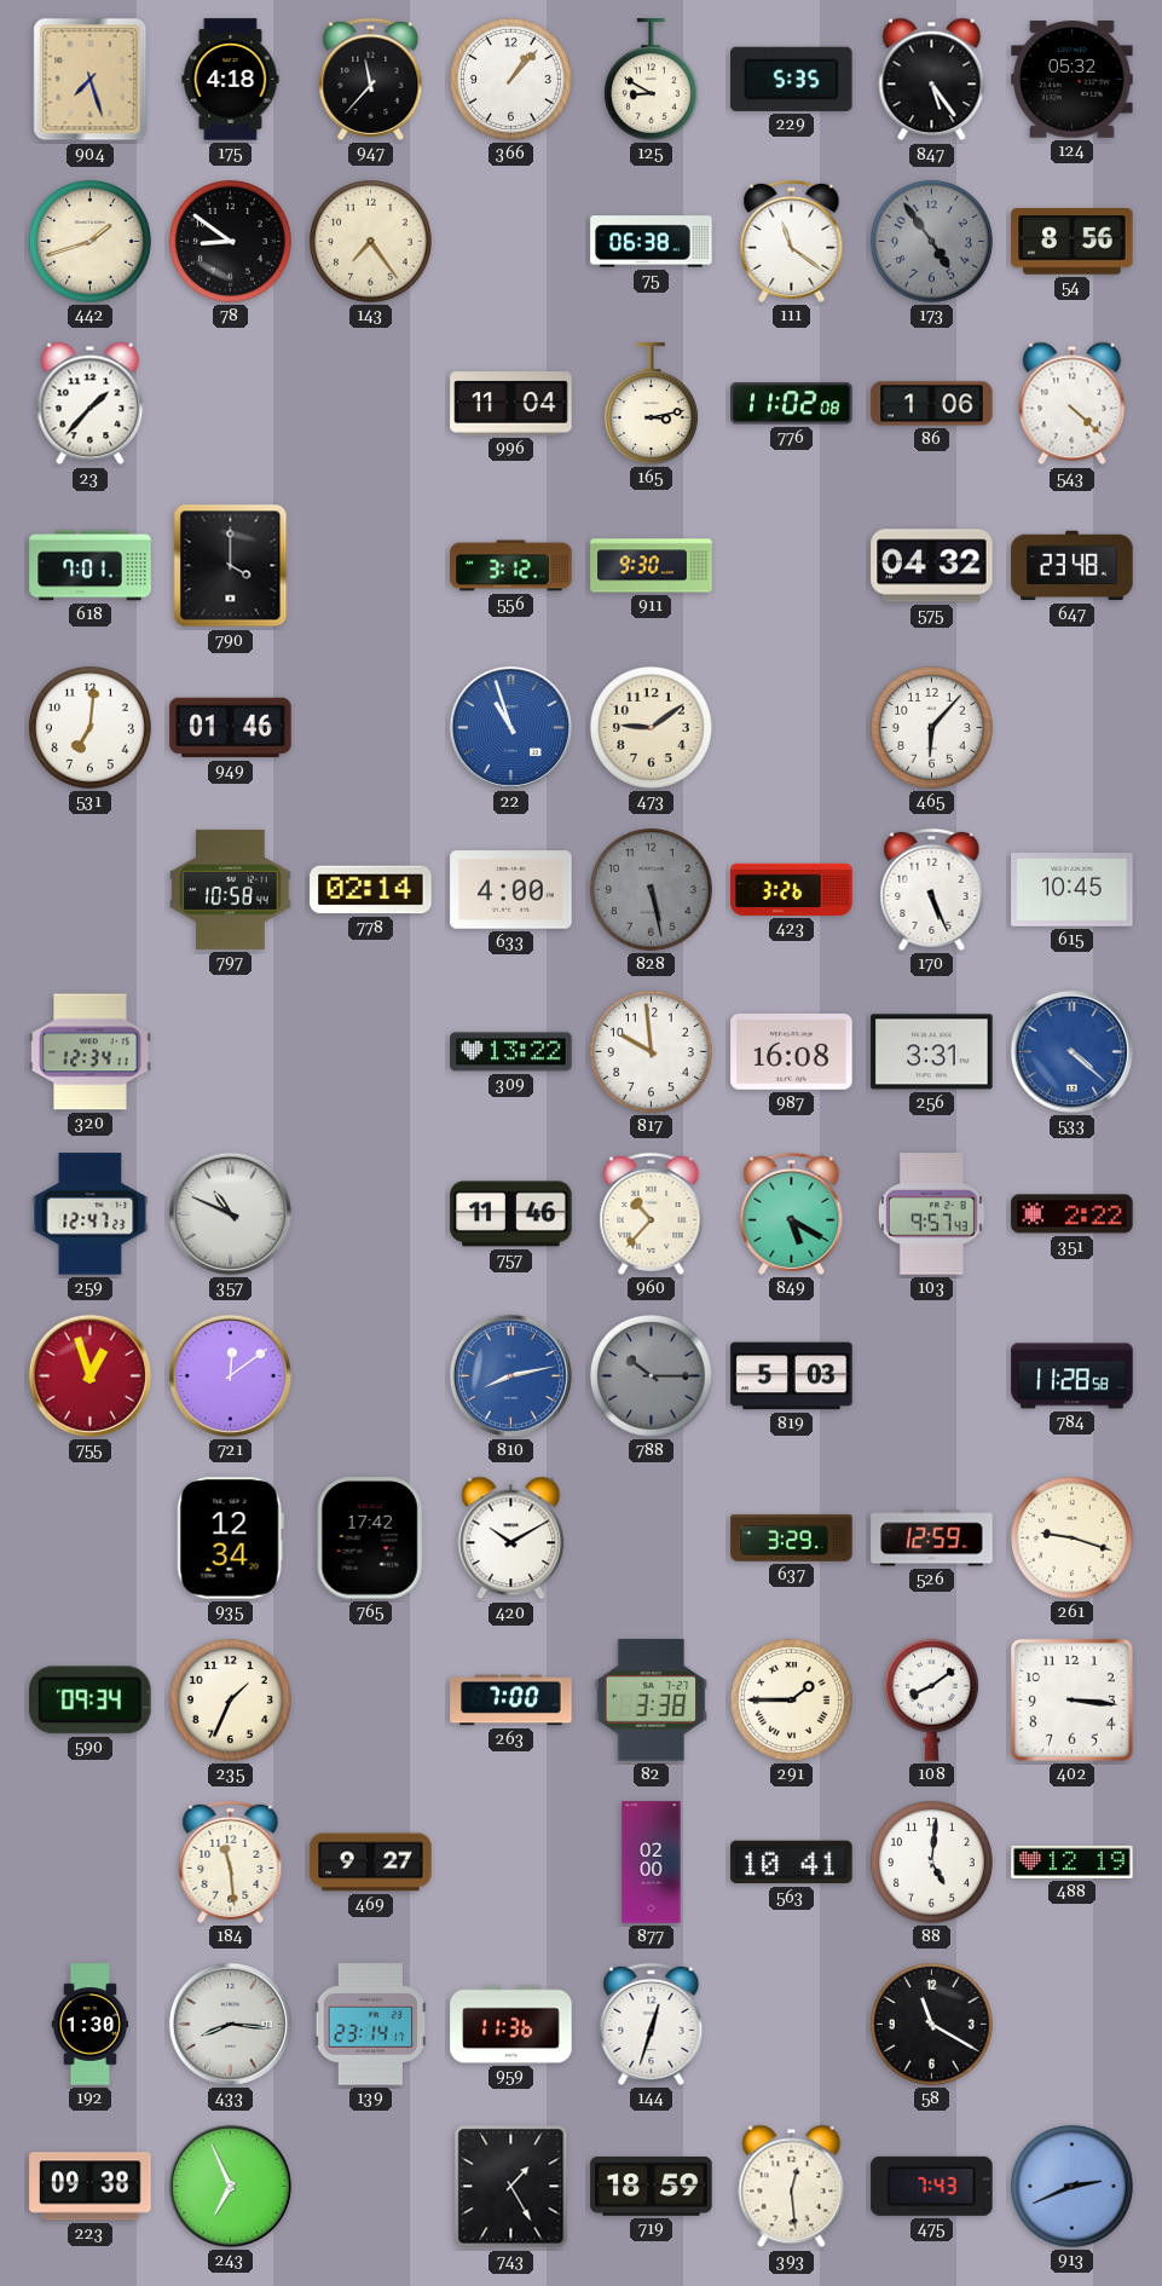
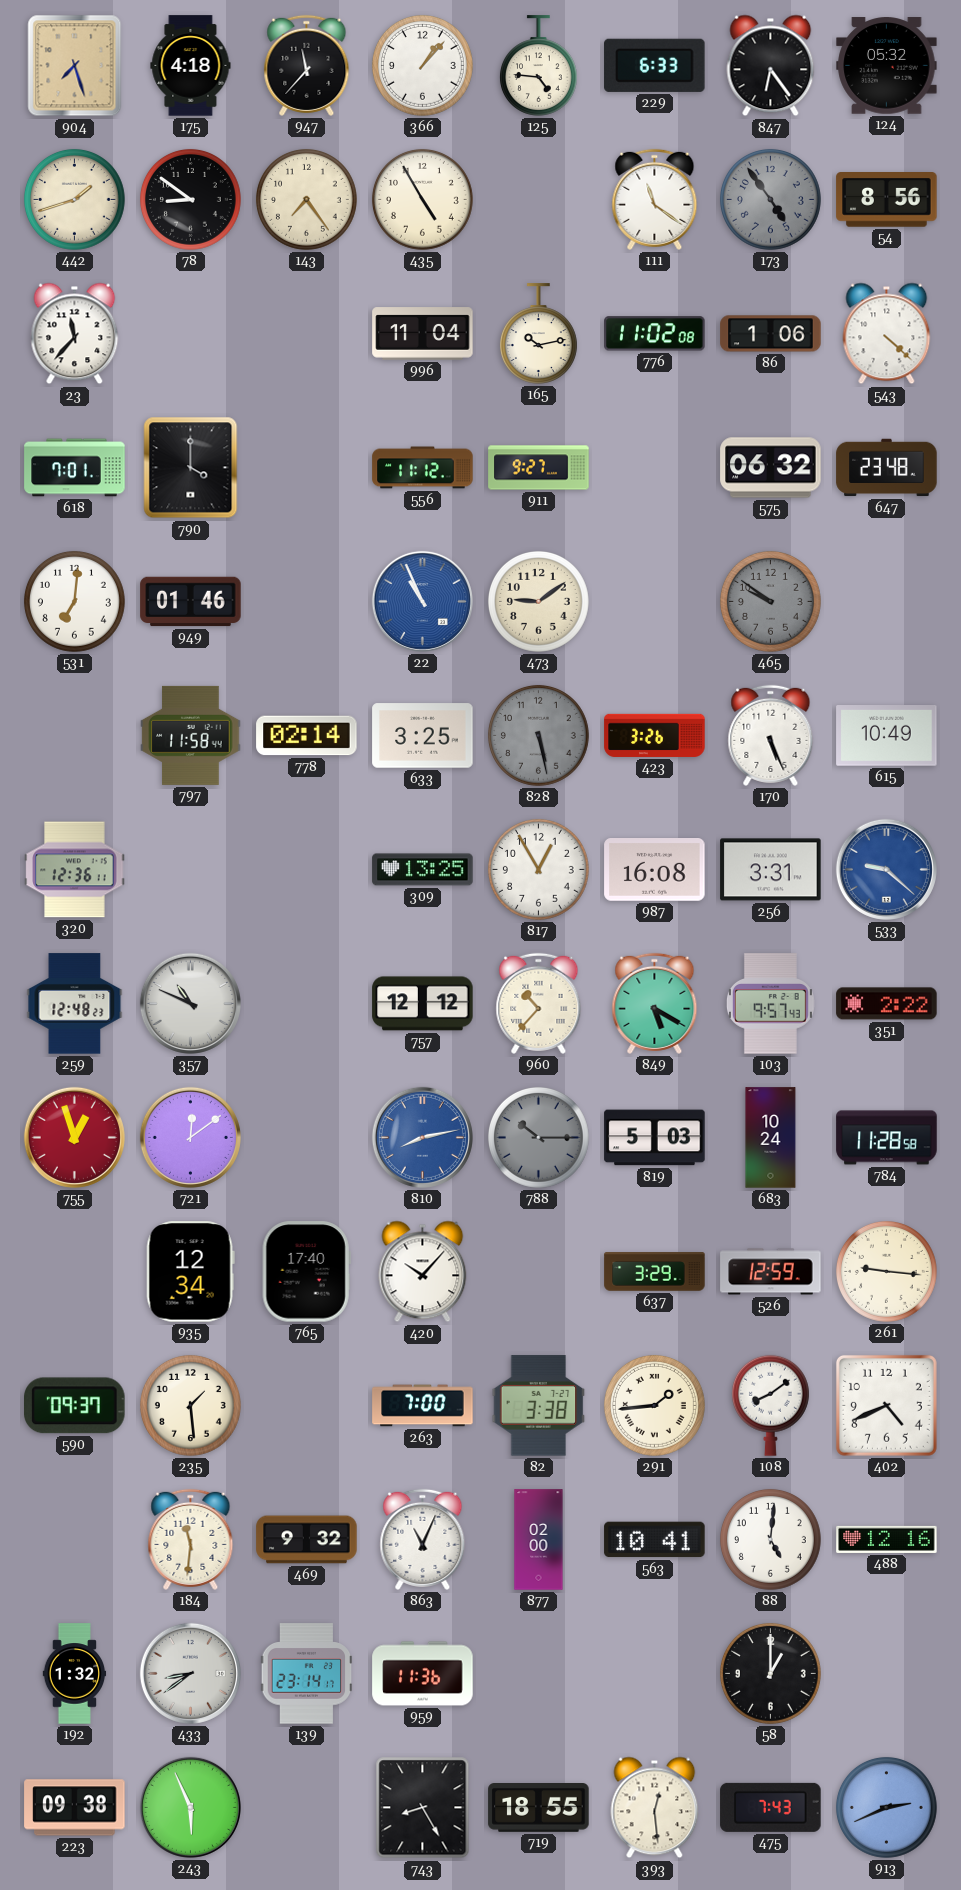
125: 8:50 -> 4:46
229: 5:35 -> 6:33
847: 5:24 -> 6:24
435: none -> 4:55
75: 06:38 -> none
23: 1:37 -> 11:37
165: 3:13 -> 10:13
556: 3:12 -> 11:12
911: 9:30 -> 9:27
575: 04:32 -> 06:32
22: 10:57 -> 10:56
465: 6:07 -> 9:51
465 dial: white -> grey
797: 10:58 -> 11:58
633: 4:00 -> 3:25
615: 10:45 -> 10:49
320: 12:34 -> 12:36
309: 13:22 -> 13:25
817: 9:59 -> 12:55
533: 4:22 -> 9:22
259: 12:47 -> 12:48
757: 11:46 -> 12:12
683: none -> 10:24
765: 17:42 -> 17:40
420: 10:10 -> 10:07
261: 9:18 -> 9:16
590: 09:34 -> 09:37
235: 1:34 -> 1:29
291: 1:45 -> 1:44
402: 3:16 -> 4:41
184: 11:29 -> 11:31
469: 9:27 -> 9:32
863: none -> 11:04
488: 12:19 -> 12:16
192: 1:30 -> 1:32
433: 8:16 -> 8:39
144: 12:33 -> none
58: 11:20 -> 1:00
243: 6:56 -> 5:56
743: 1:25 -> 8:25
719: 18:59 -> 18:55
